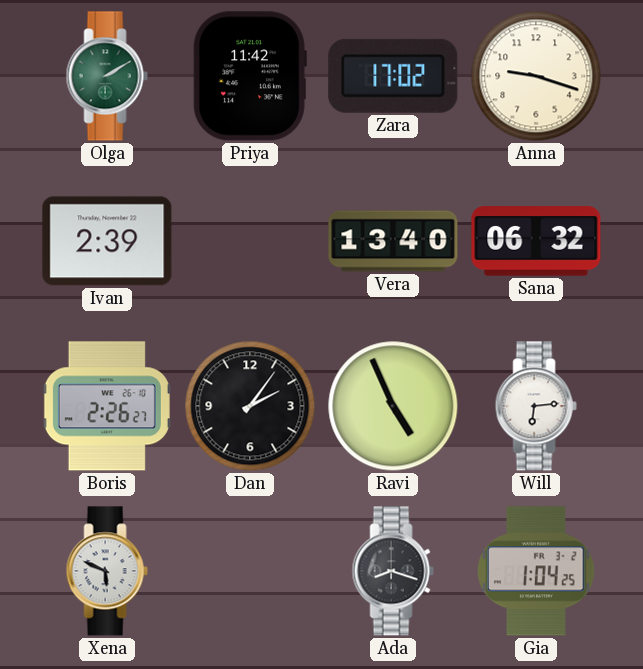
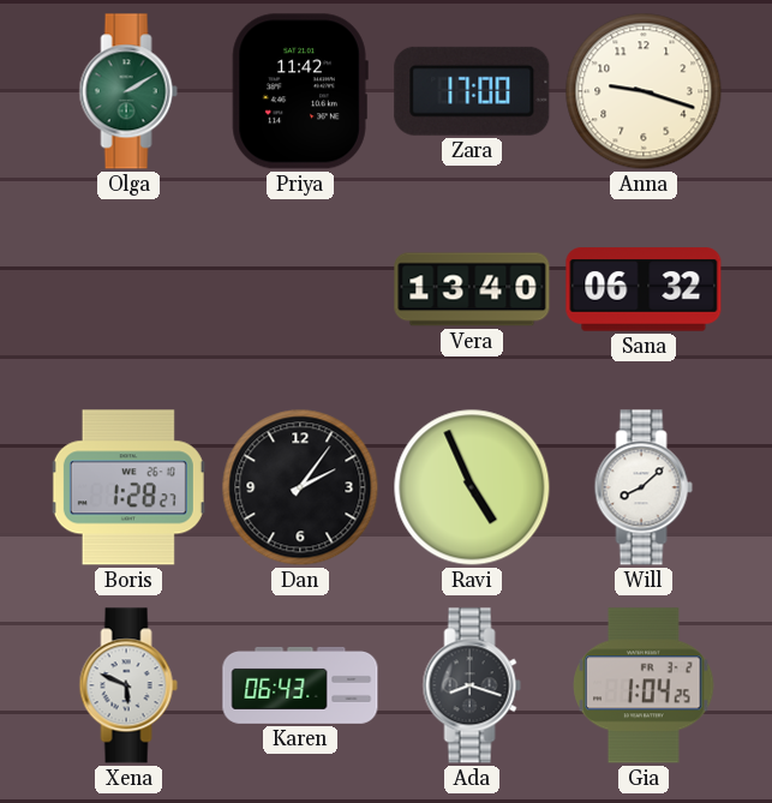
Zara: 17:02 -> 17:00
Ivan: 2:39 -> none
Boris: 2:26 -> 1:28
Will: 6:14 -> 8:08
Karen: none -> 06:43
